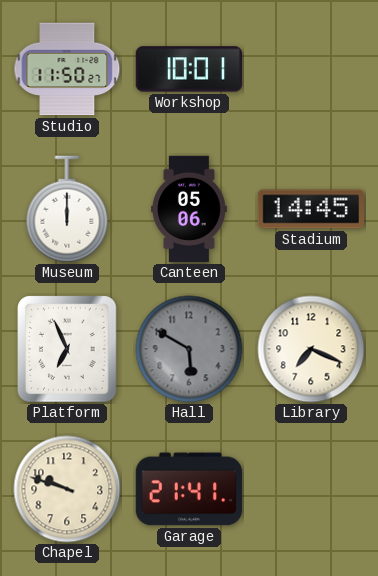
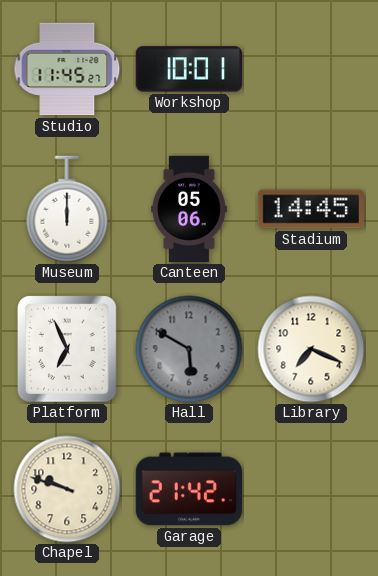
Studio: 11:50 -> 11:45
Garage: 21:41 -> 21:42
